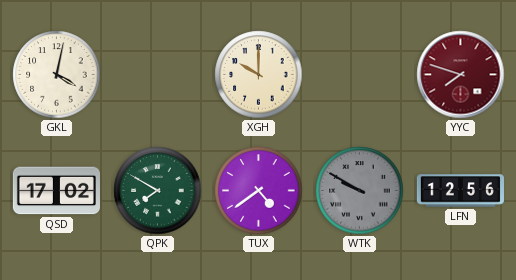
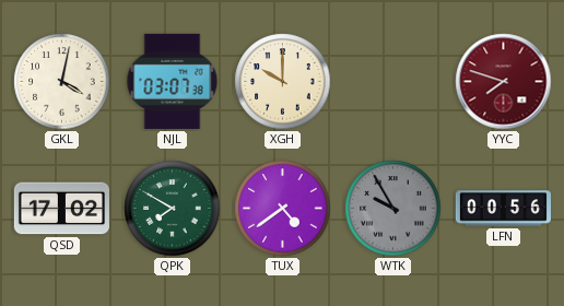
NJL: none -> 03:07
WTK: 9:50 -> 9:55
LFN: 12:56 -> 00:56
